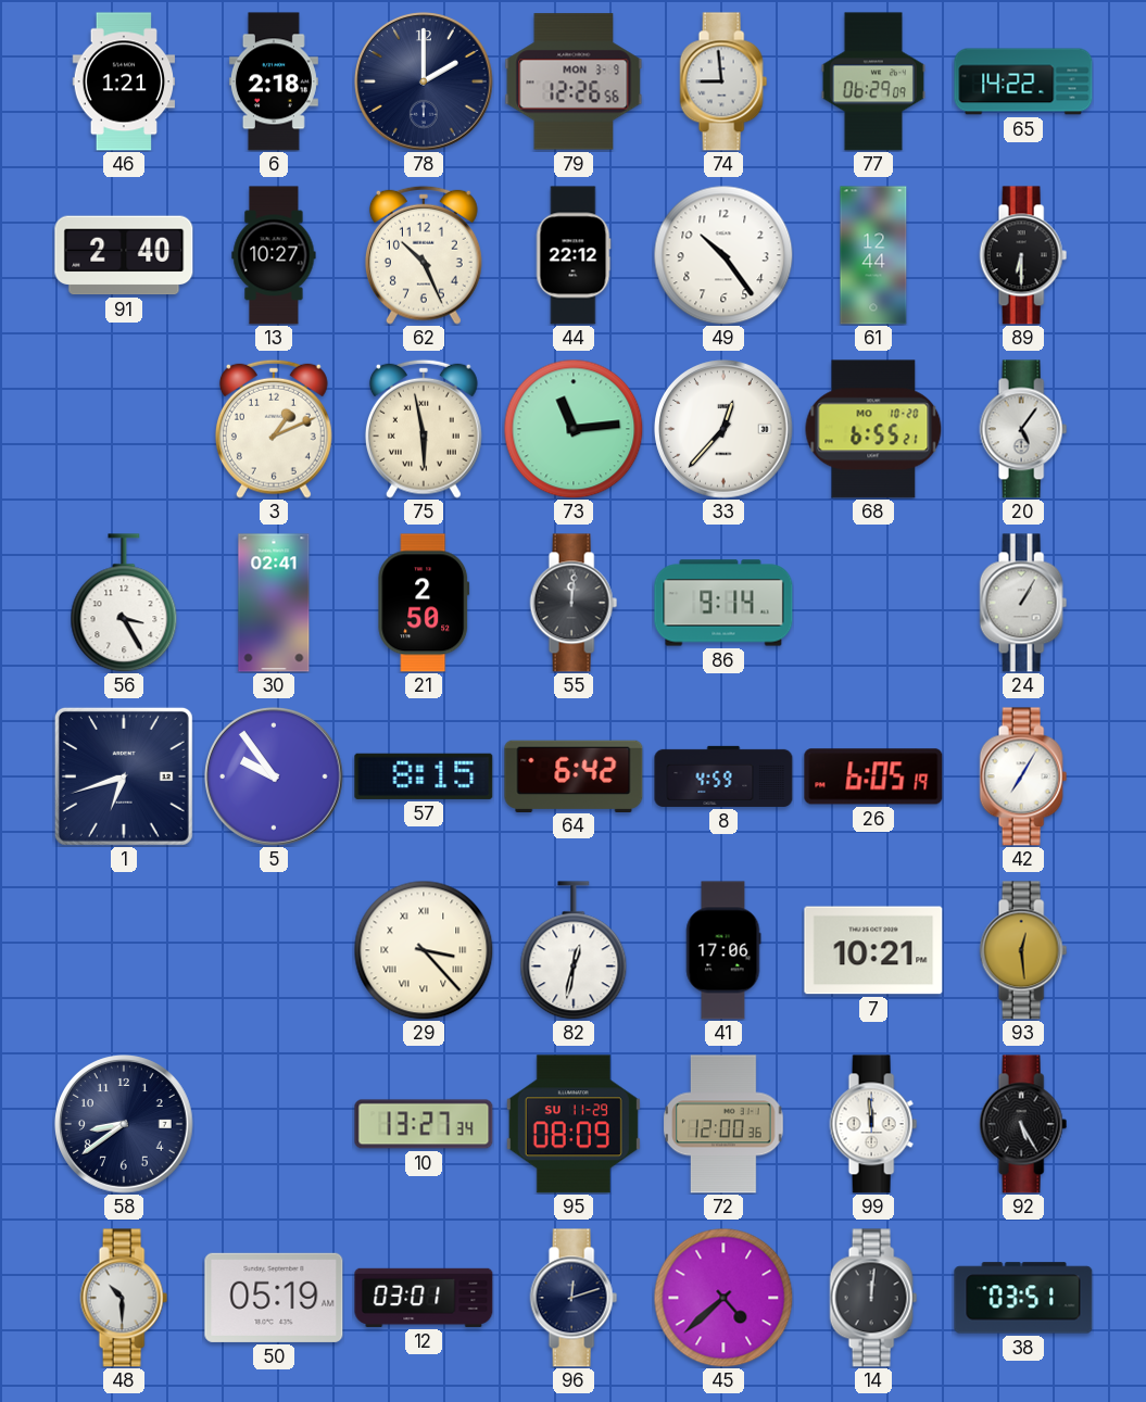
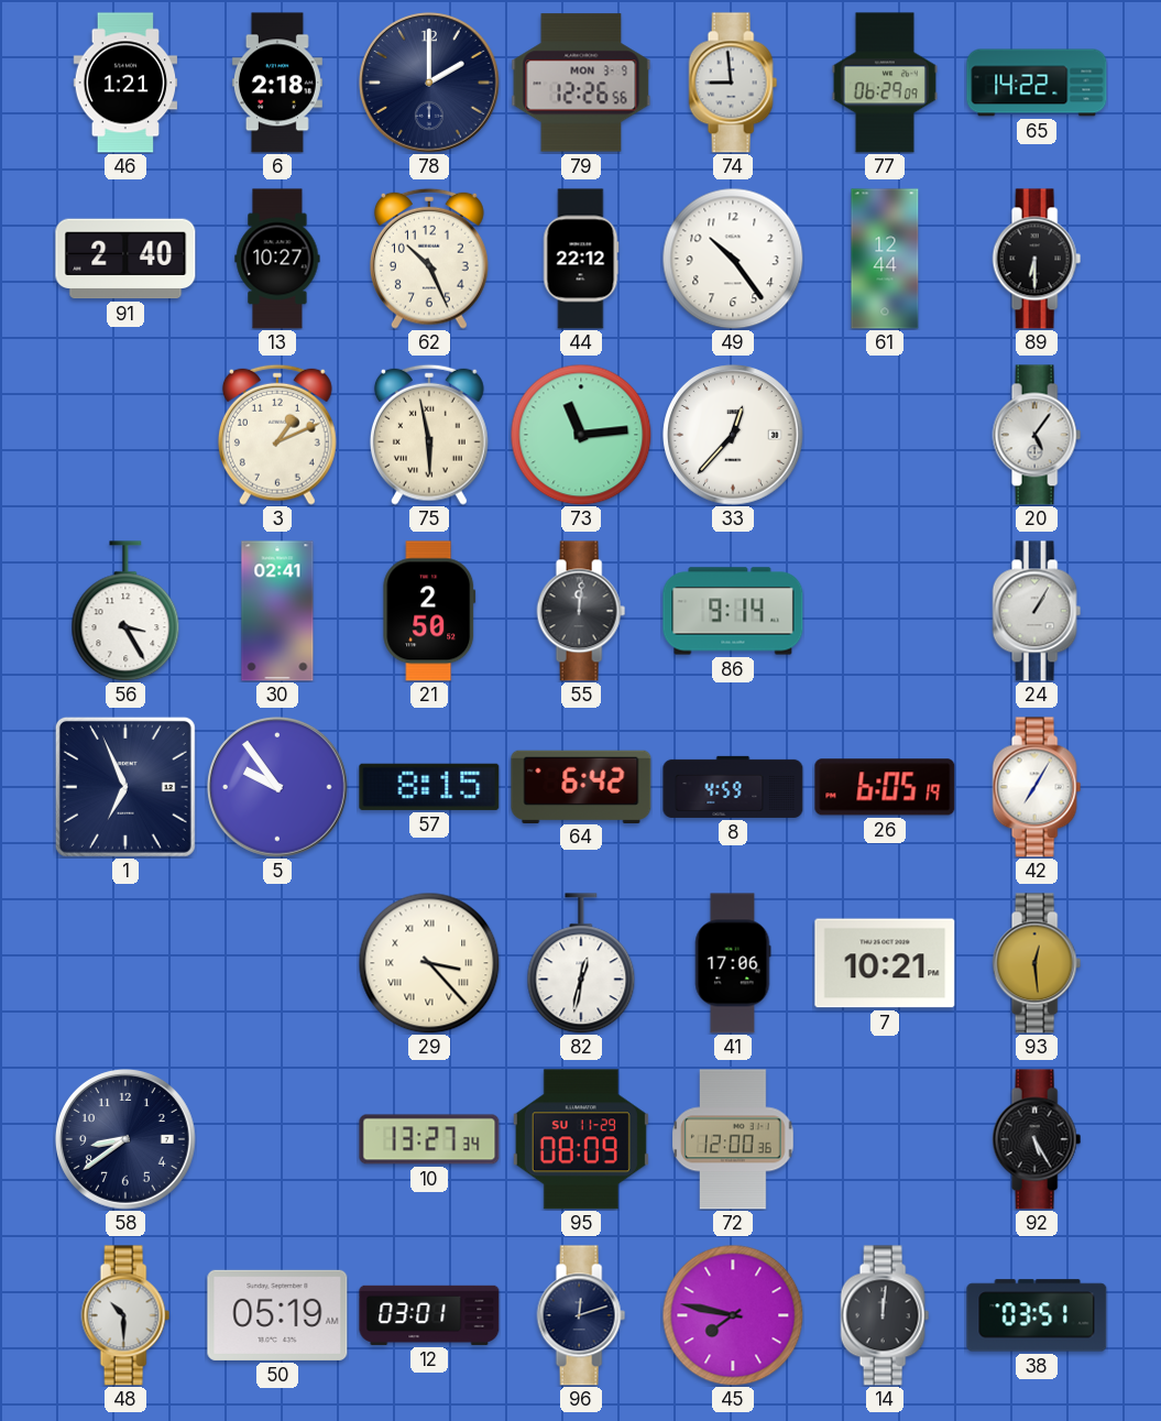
68: 6:55 -> none
1: 6:42 -> 6:56
99: 11:59 -> none
45: 4:38 -> 7:47
